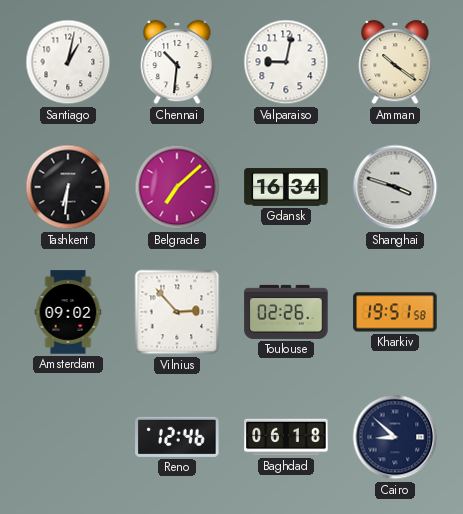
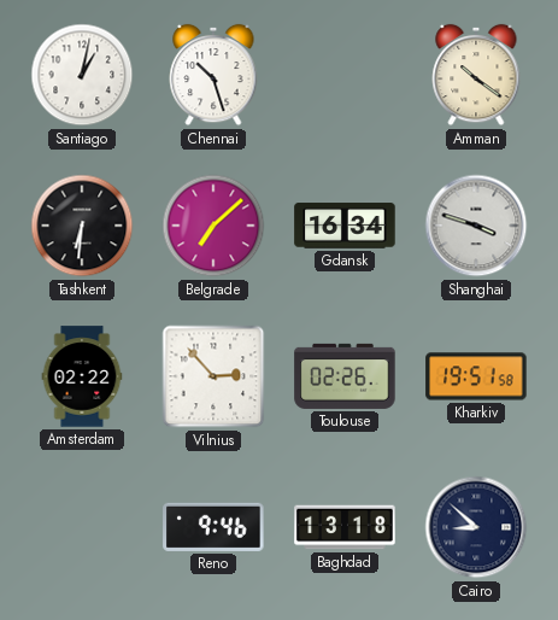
Chennai: 10:31 -> 10:27
Valparaiso: 9:02 -> none
Amsterdam: 09:02 -> 02:22
Reno: 12:46 -> 9:46
Baghdad: 06:18 -> 13:18
